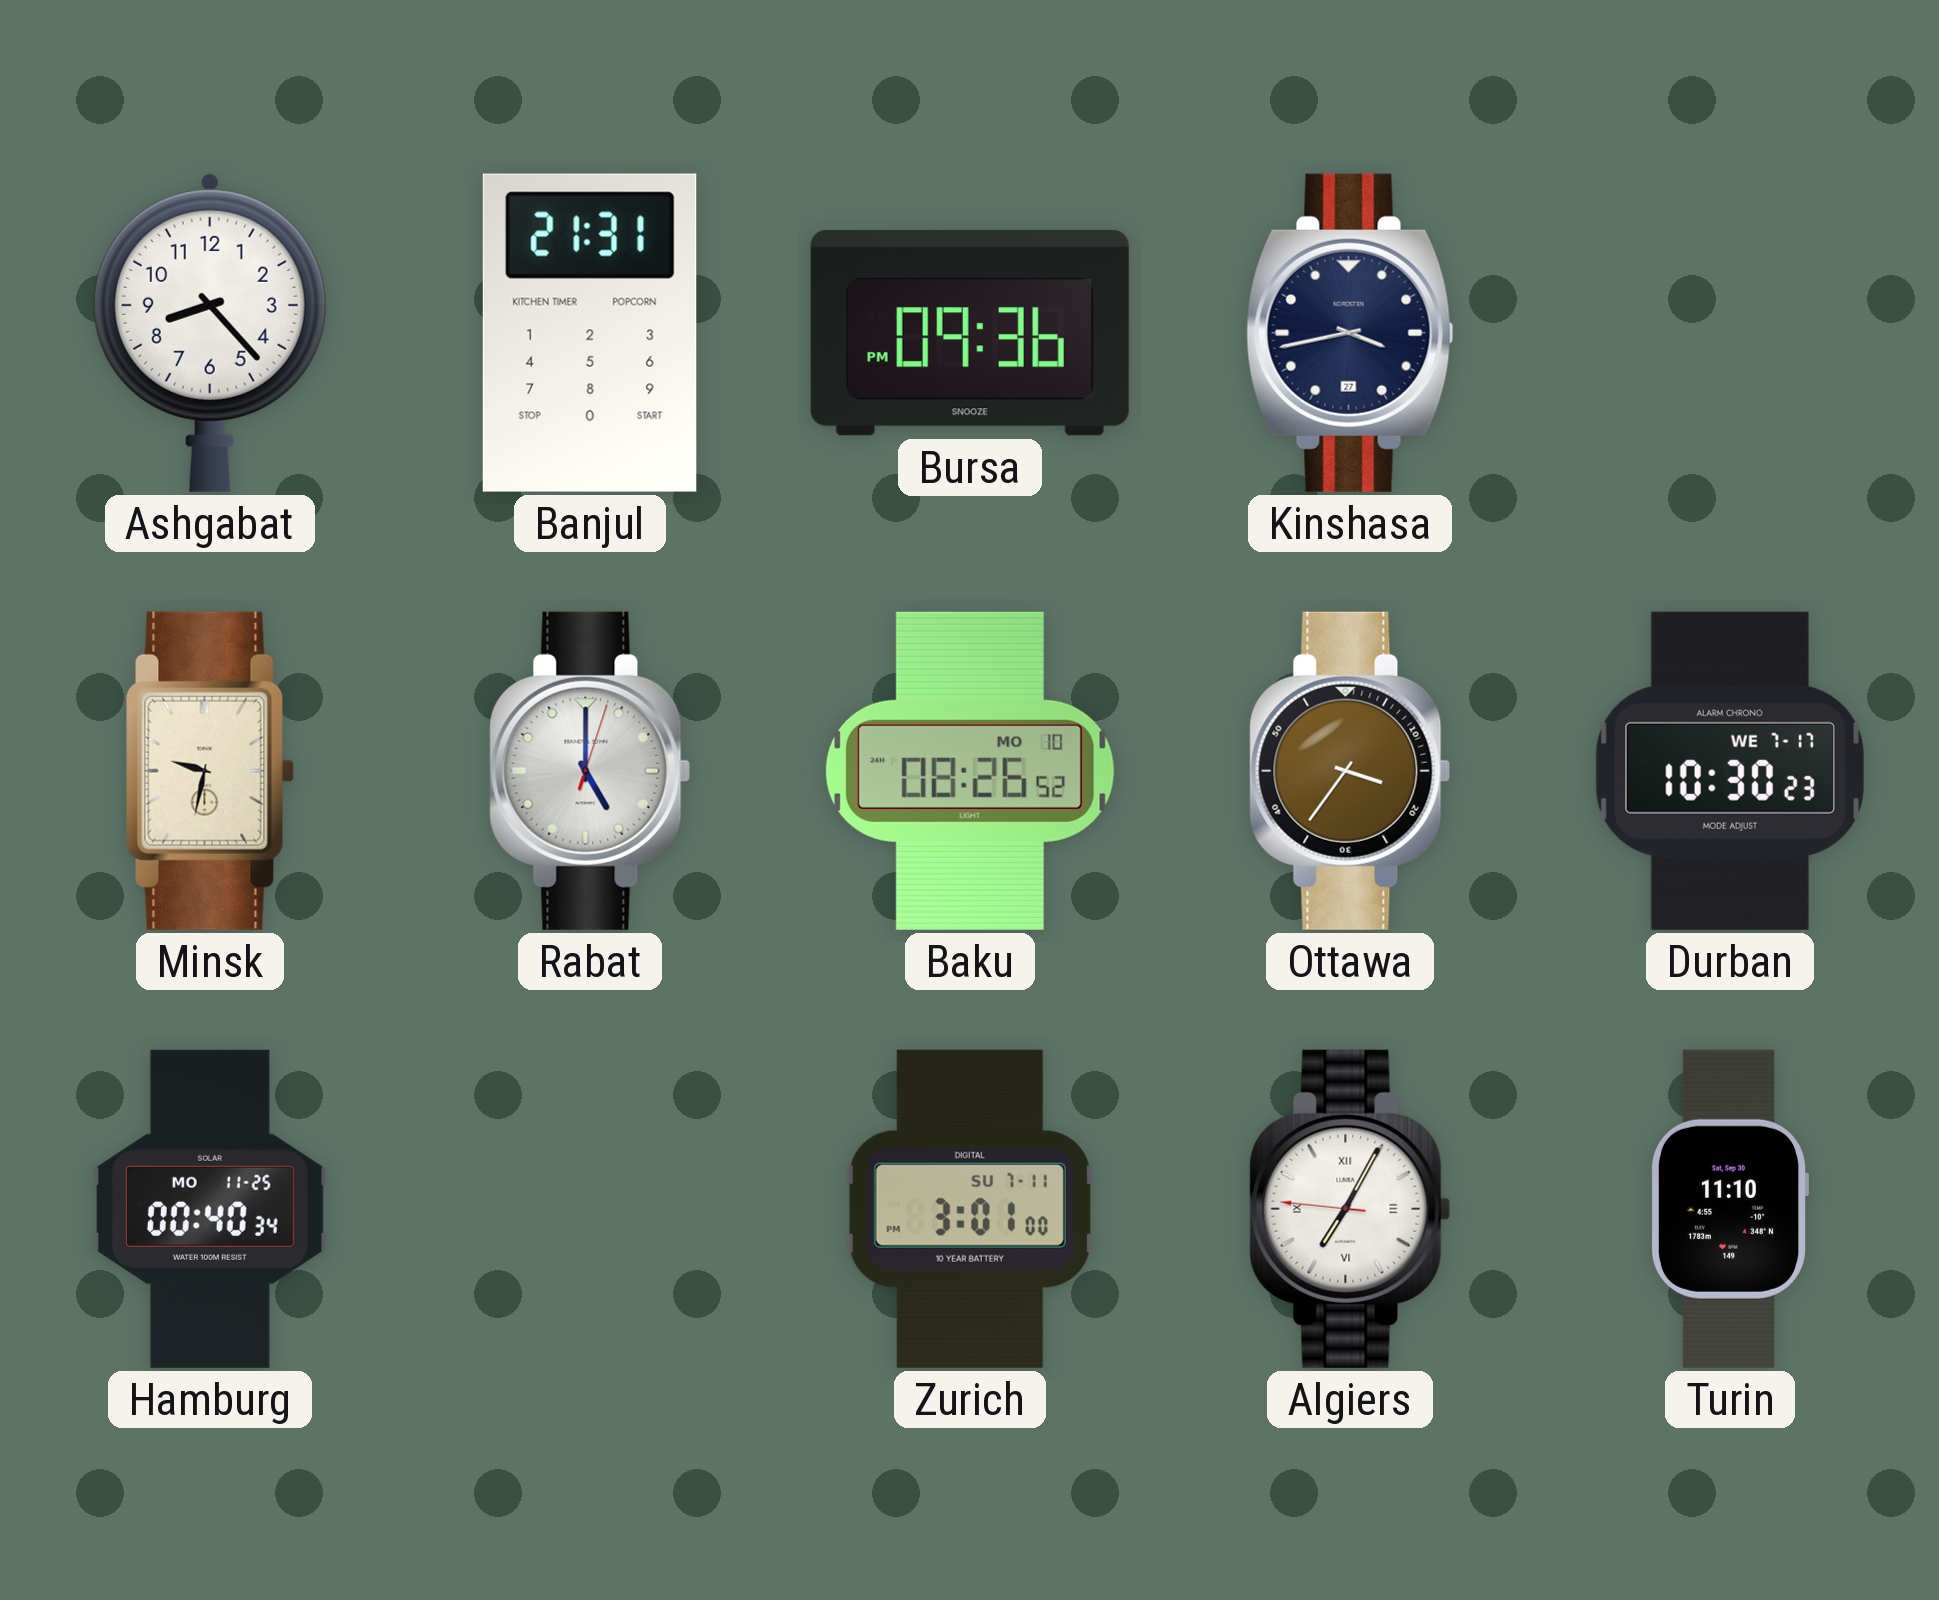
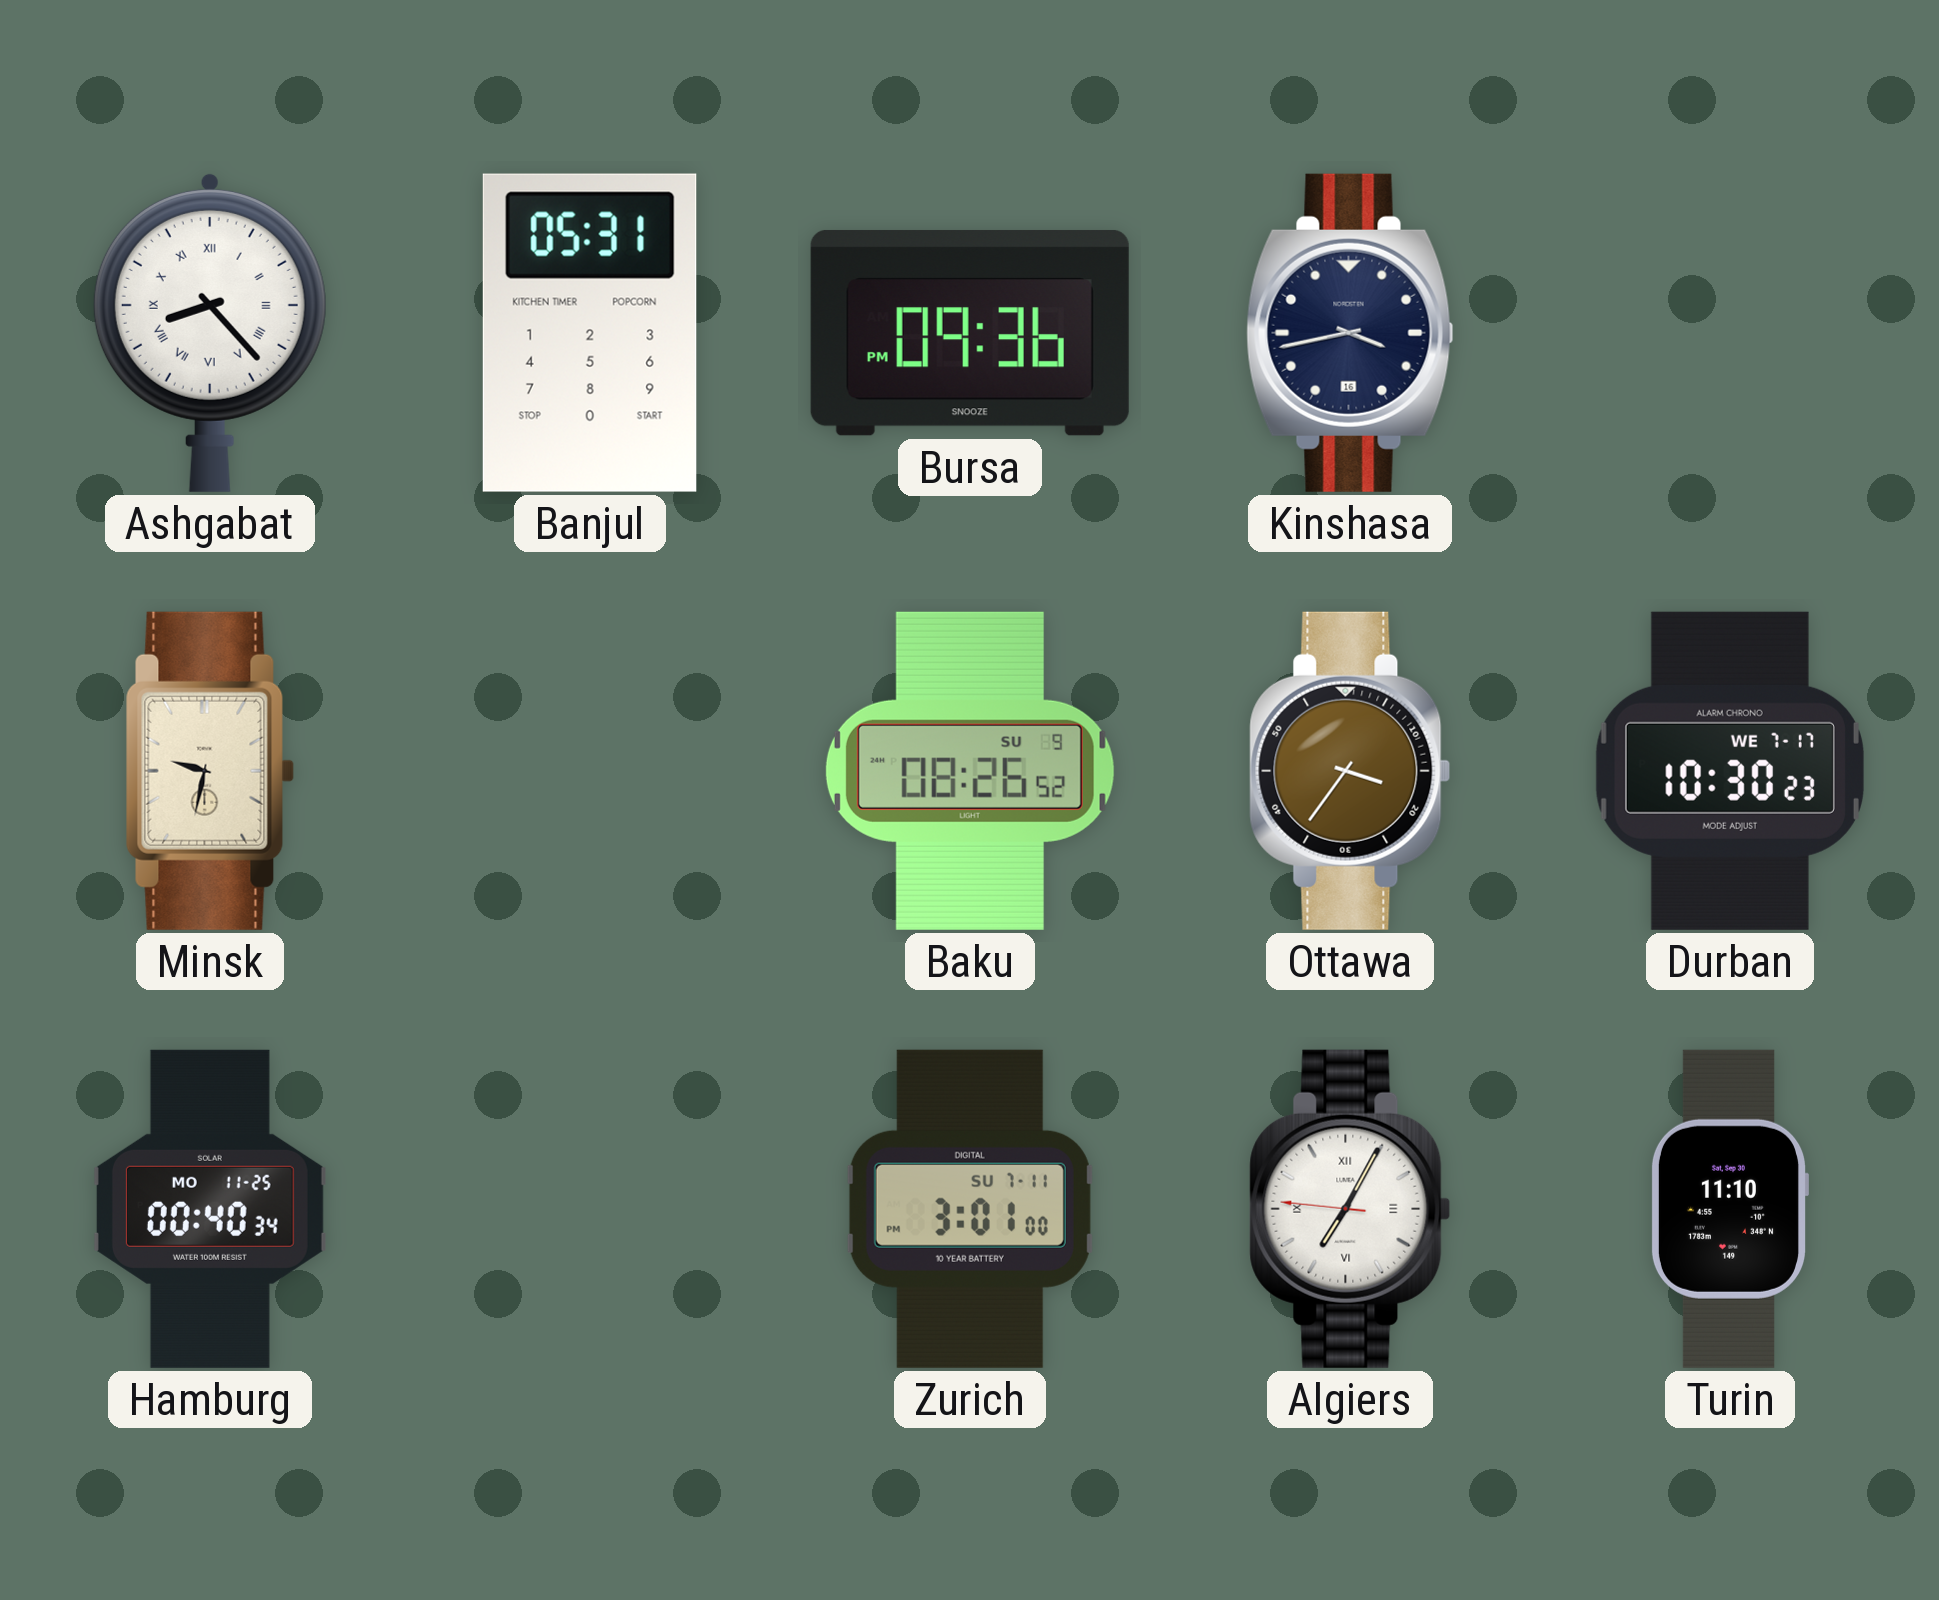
Ashgabat numerals: Arabic -> Roman
Banjul: 21:31 -> 05:31
Kinshasa date: 27 -> 16
Rabat: 5:00 -> none
Baku date: MO 10 -> SU 9
